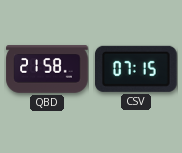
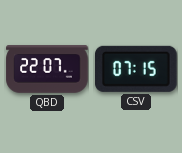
QBD: 21:58 -> 22:07
